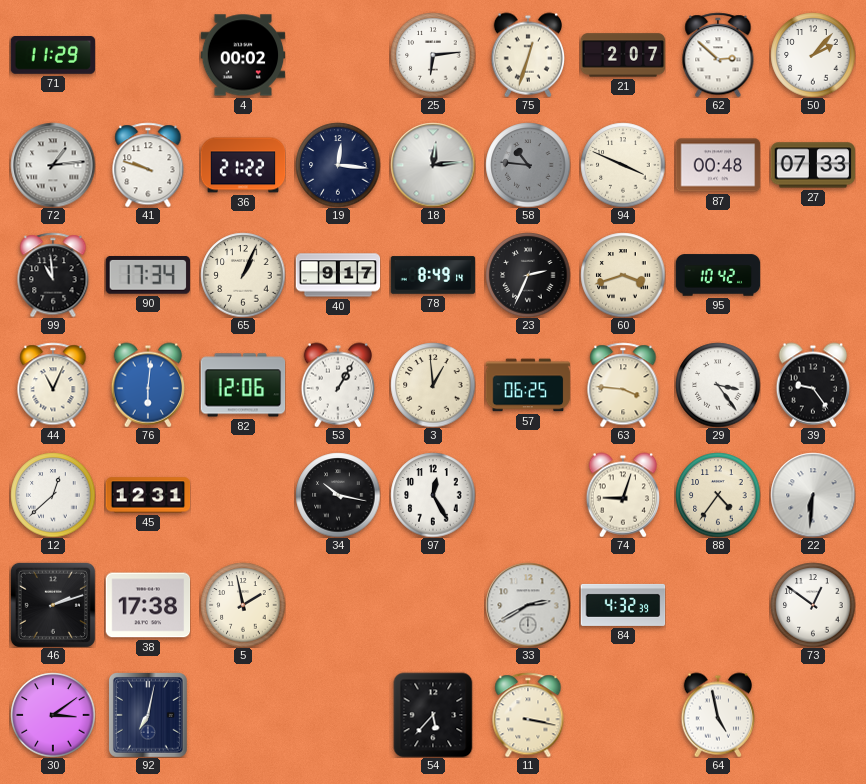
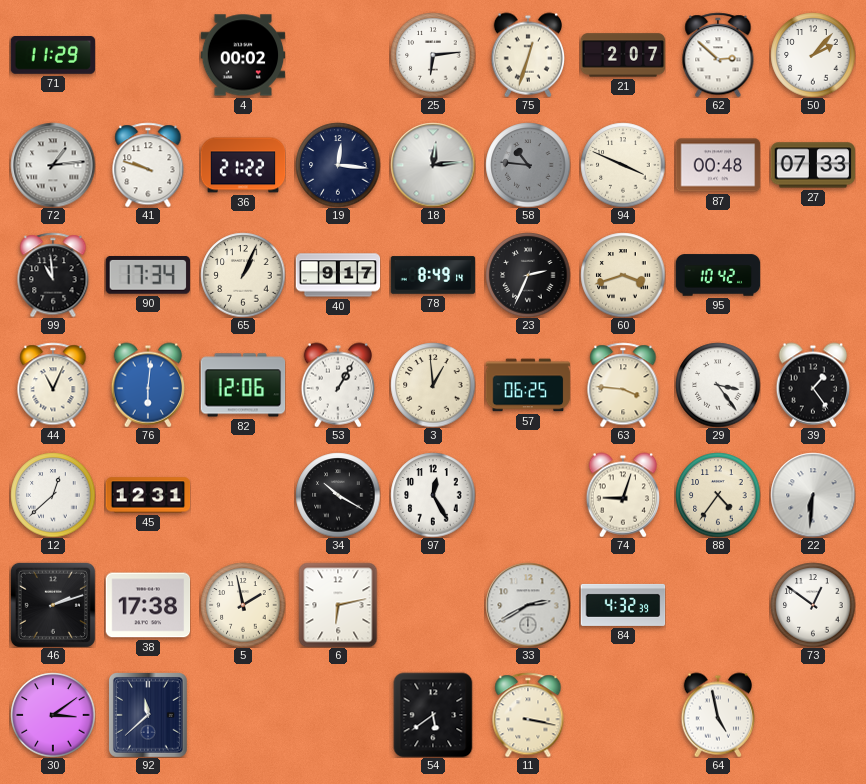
39: 9:24 -> 1:24
34: 10:17 -> 10:20
6: none -> 6:13
92: 7:02 -> 11:38
54: 5:37 -> 5:39
